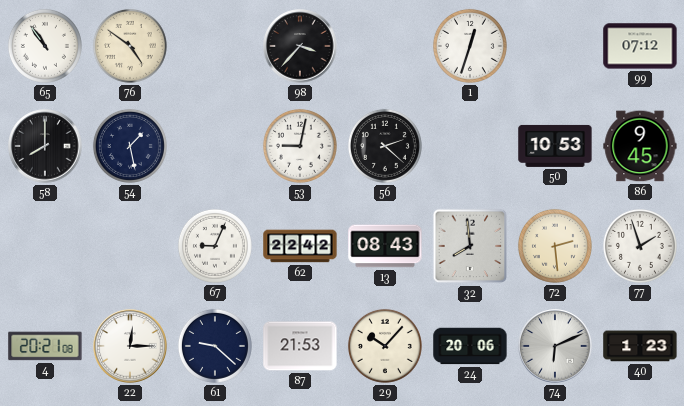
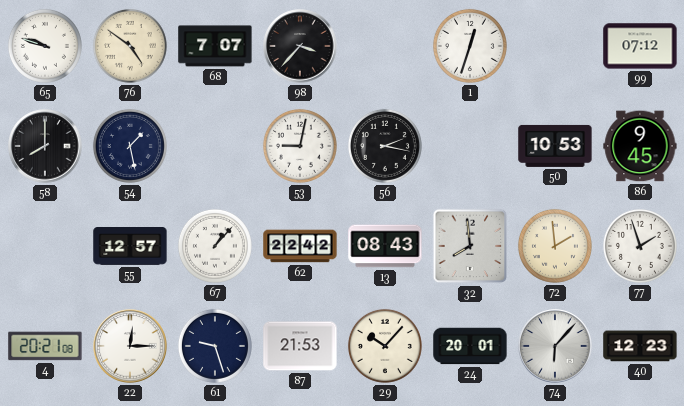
65: 10:54 -> 9:48
68: none -> 7:07
56: 2:22 -> 2:17
55: none -> 12:57
67: 9:04 -> 1:07
72: 2:29 -> 1:59
61: 9:22 -> 9:27
24: 20:06 -> 20:01
74: 6:11 -> 6:07
40: 1:23 -> 12:23
